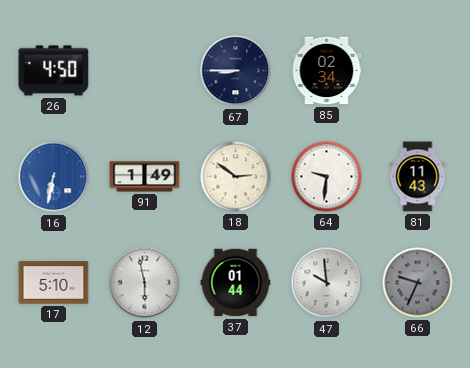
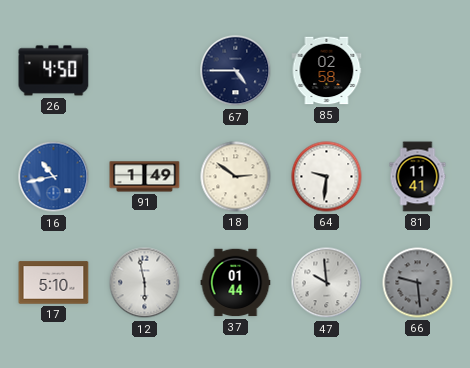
67: 8:45 -> 4:45
85: 02:34 -> 02:58
16: 6:32 -> 10:43
81: 11:43 -> 11:41
66: 9:34 -> 9:29
